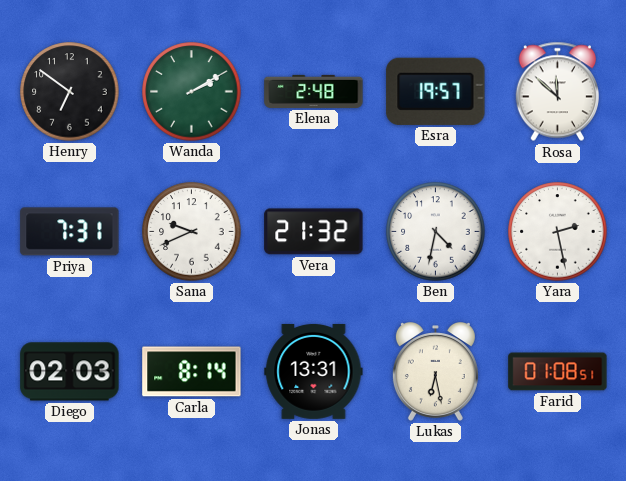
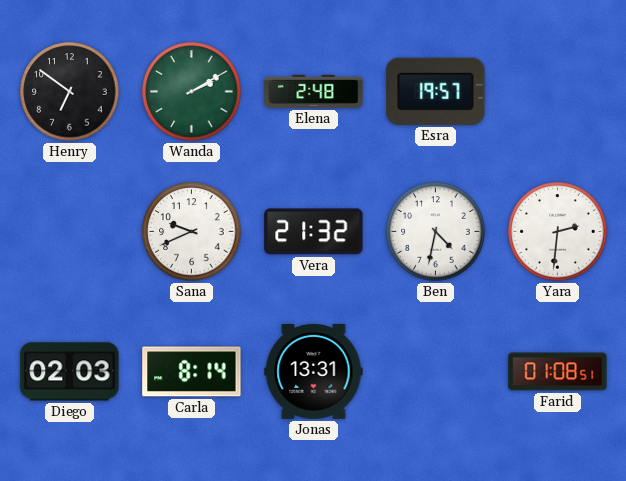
Rosa: 11:52 -> none
Priya: 7:31 -> none
Yara: 2:28 -> 2:31
Lukas: 6:28 -> none
